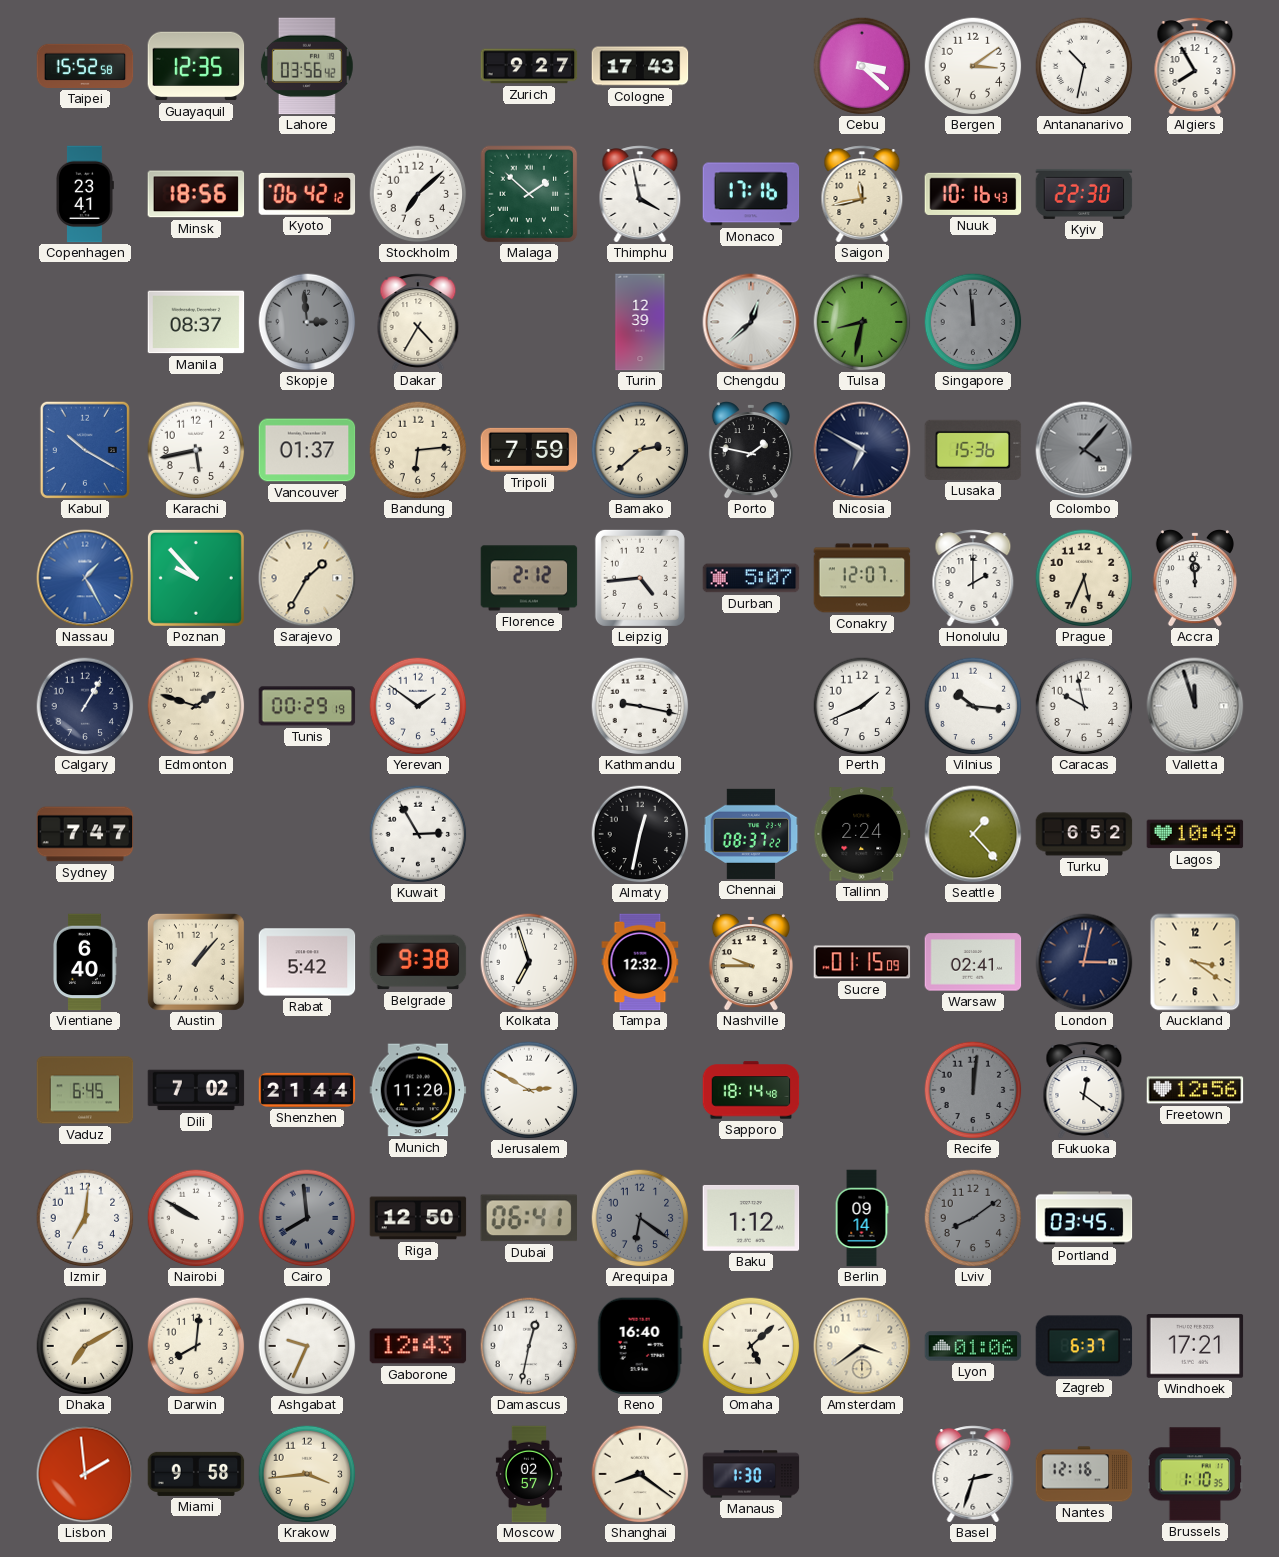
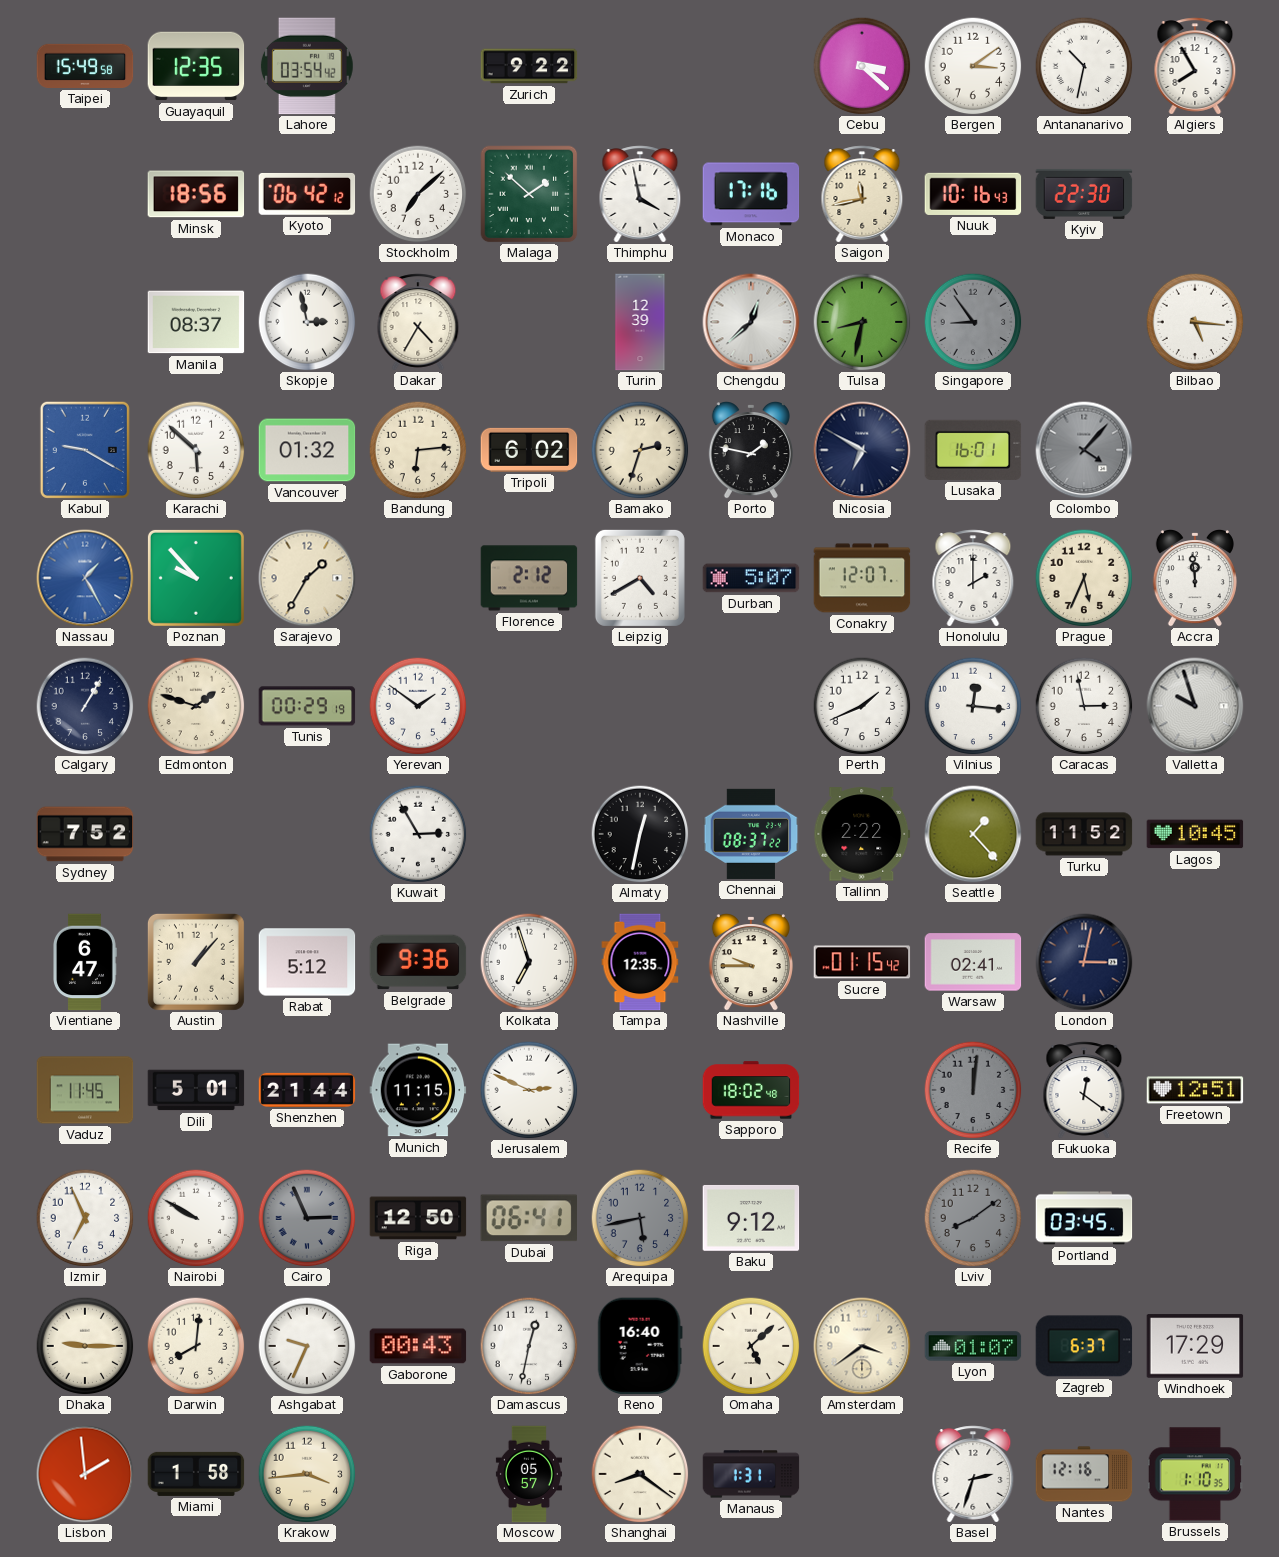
Taipei: 15:52 -> 15:49
Lahore: 03:56 -> 03:54
Zurich: 9:27 -> 9:22
Cologne: 17:43 -> none
Copenhagen: 23:41 -> none
Skopje: 2:59 -> 2:58
Skopje dial: grey -> white
Singapore: 11:59 -> 8:54
Bilbao: none -> 5:16
Kabul: 10:20 -> 9:20
Karachi: 5:43 -> 5:52
Vancouver: 01:37 -> 01:32
Tripoli: 7:59 -> 6:02
Bamako: 2:38 -> 2:33
Lusaka: 15:36 -> 16:01
Leipzig: 4:44 -> 4:40
Kathmandu: 9:17 -> none
Vilnius: 10:16 -> 12:16
Caracas: 9:58 -> 2:58
Valletta: 11:57 -> 9:57
Sydney: 7:47 -> 7:52
Tallinn: 2:24 -> 2:22
Turku: 6:52 -> 11:52
Lagos: 10:49 -> 10:45
Vientiane: 6:40 -> 6:47
Rabat: 5:42 -> 5:12
Belgrade: 9:38 -> 9:36
Tampa: 12:32 -> 12:35
Sucre: 01:15:09 -> 01:15:42
Auckland: 3:21 -> none
Vaduz: 6:45 -> 11:45
Dili: 7:02 -> 5:01
Munich: 11:20 -> 11:15
Jerusalem: 2:50 -> 2:49
Sapporo: 18:14 -> 18:02
Freetown: 12:56 -> 12:51
Izmir: 7:01 -> 6:56
Cairo: 7:59 -> 2:56
Arequipa: 6:21 -> 5:43
Baku: 1:12 -> 9:12
Berlin: 09:14 -> none
Dhaka: 7:10 -> 9:15
Gaborone: 12:43 -> 00:43
Lyon: 01:06 -> 01:07
Windhoek: 17:21 -> 17:29
Miami: 9:58 -> 1:58
Moscow: 02:57 -> 05:57
Manaus: 1:30 -> 1:31
